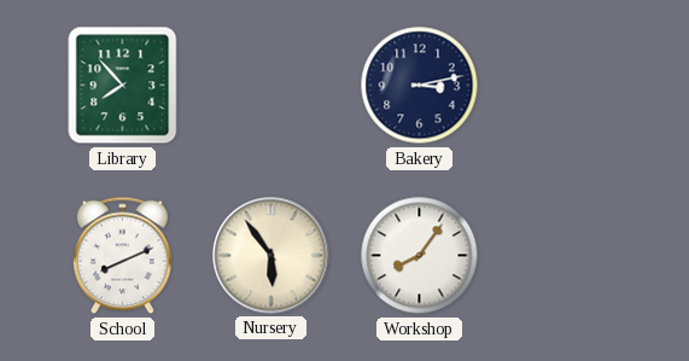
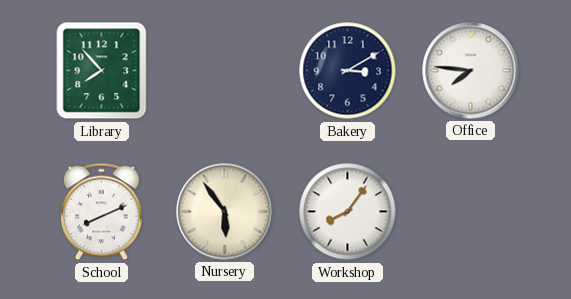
Bakery: 3:13 -> 3:10
Office: none -> 7:46
